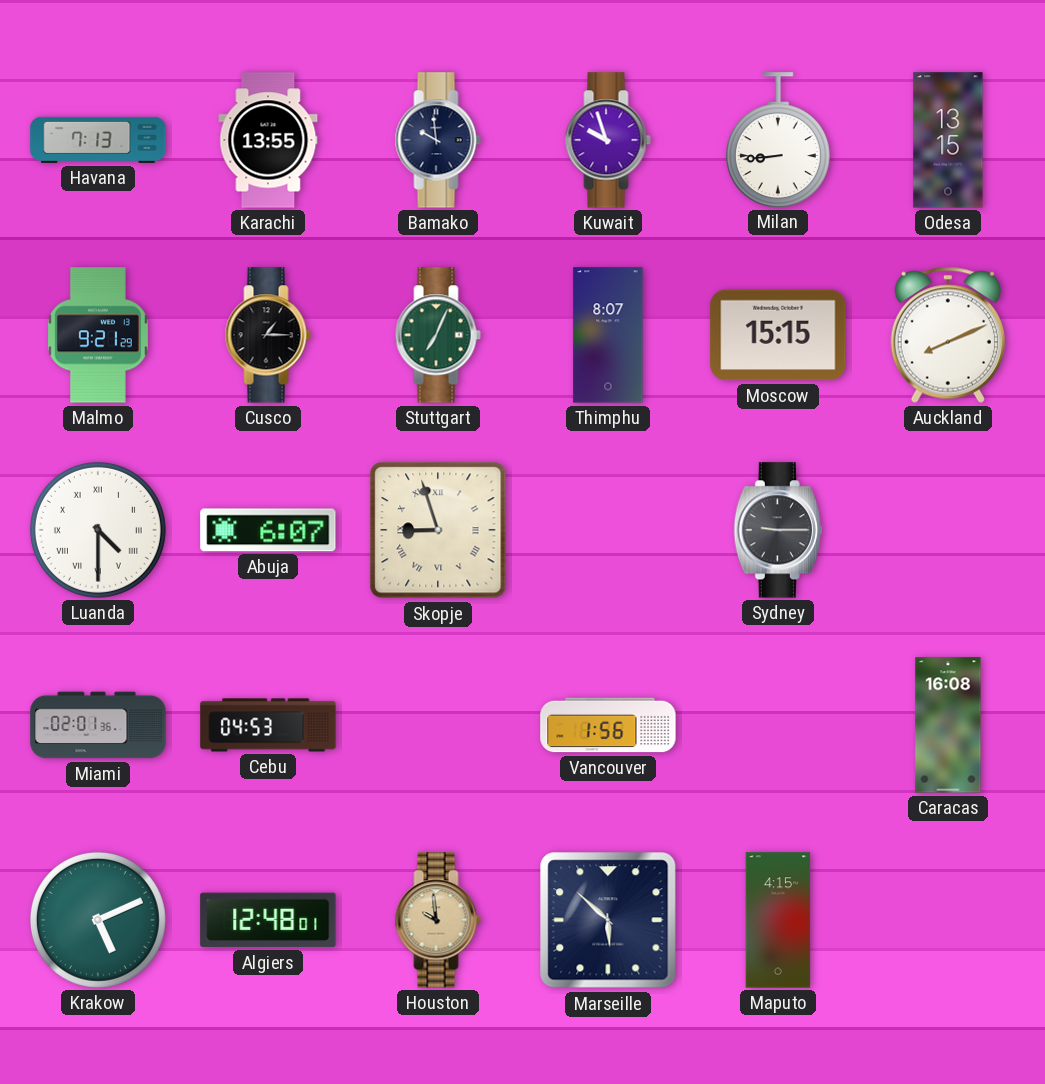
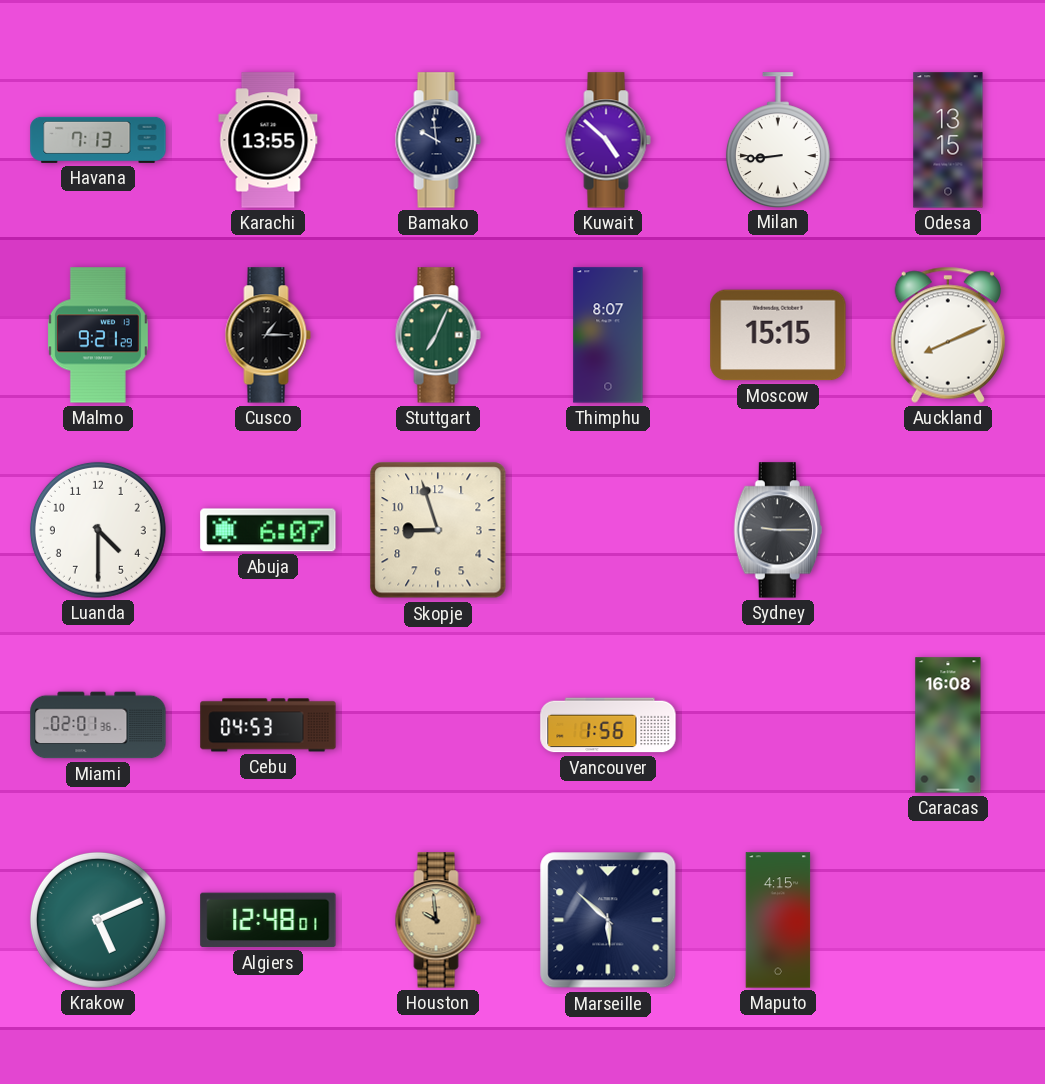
Kuwait: 9:57 -> 4:52
Luanda numerals: Roman -> Arabic
Skopje numerals: Roman -> Arabic
